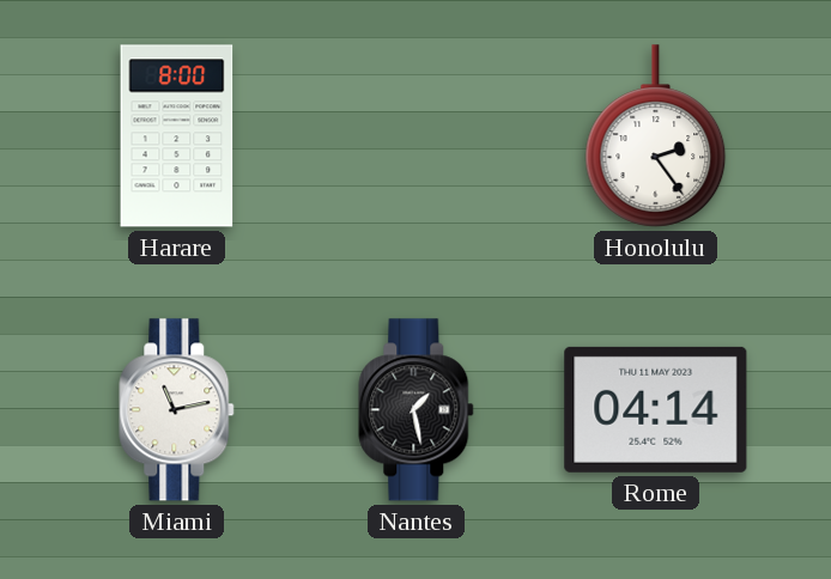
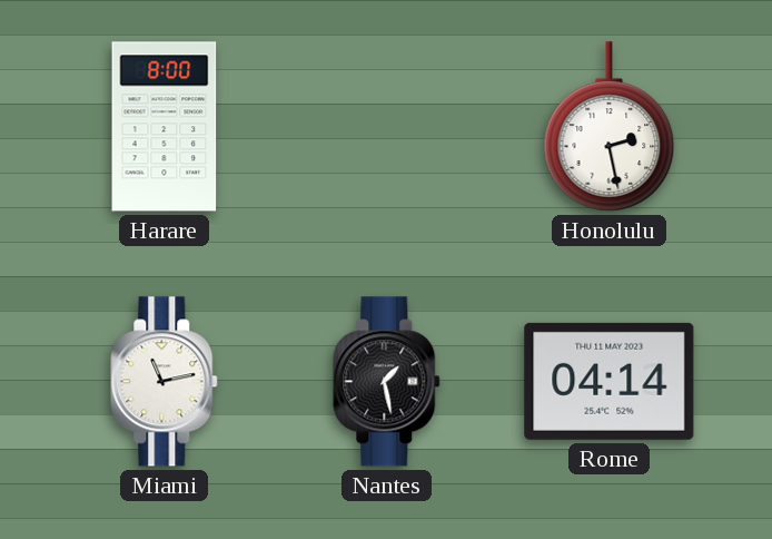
Honolulu: 2:24 -> 2:28
